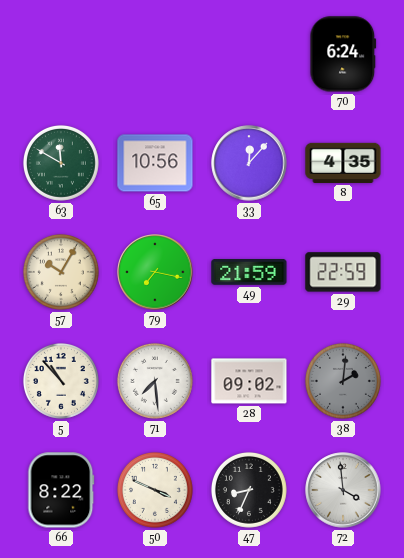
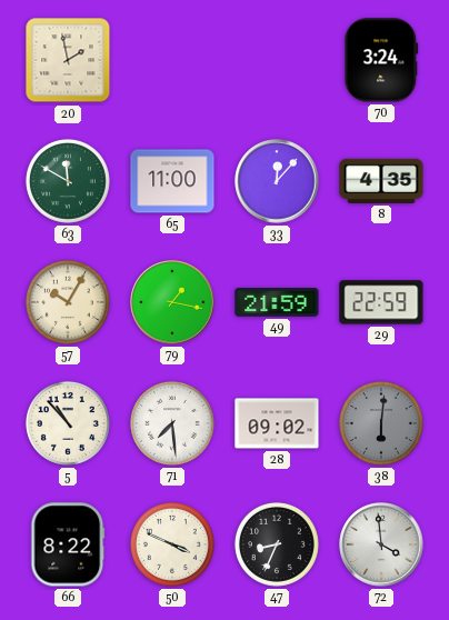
20: none -> 1:58
70: 6:24 -> 3:24
65: 10:56 -> 11:00
79: 7:17 -> 1:17
38: 2:01 -> 6:01
